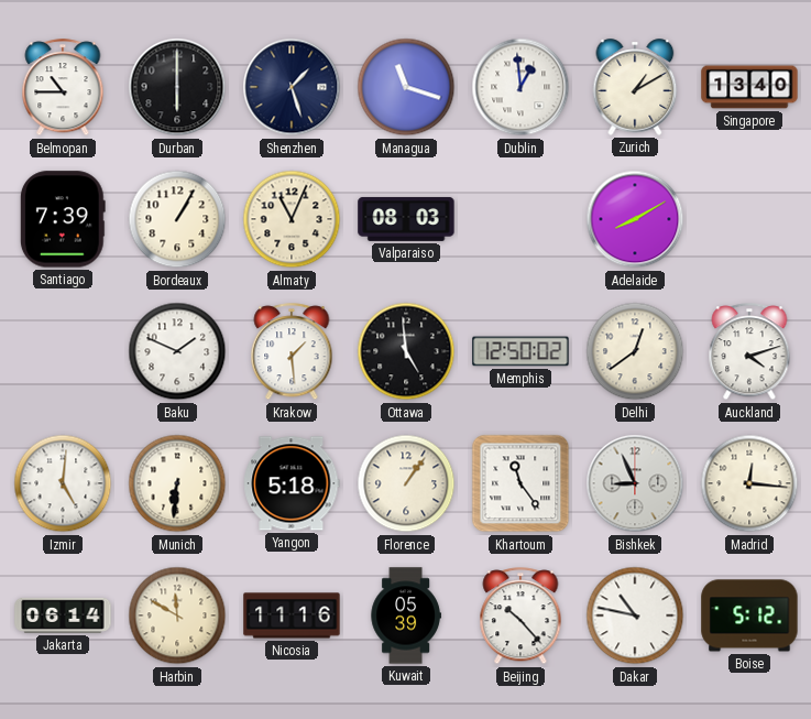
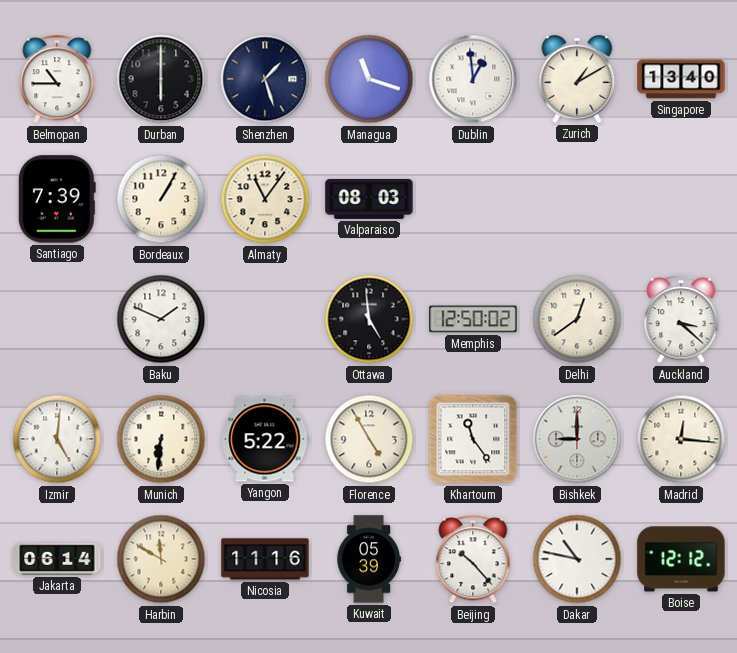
Almaty: 11:04 -> 11:06
Adelaide: 8:10 -> none
Krakow: 1:29 -> none
Auckland: 4:12 -> 3:22
Yangon: 5:18 -> 5:22
Florence: 1:06 -> 4:55
Bishkek: 8:56 -> 9:00
Boise: 5:12 -> 12:12
